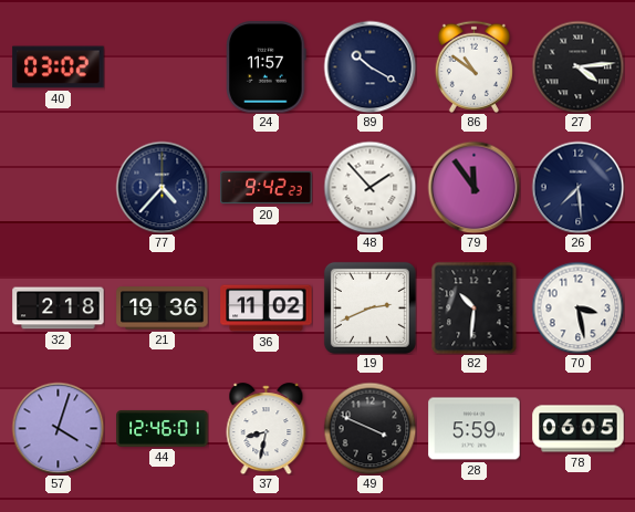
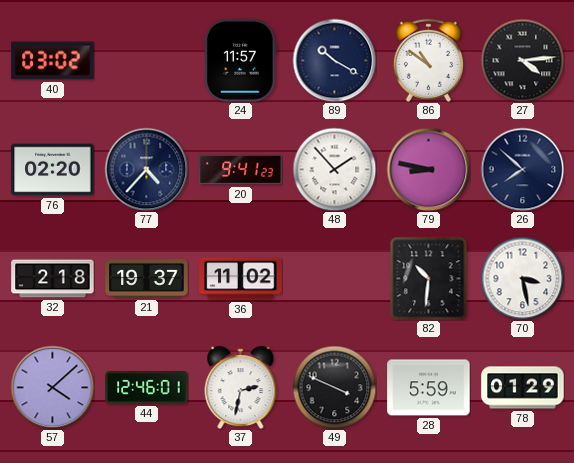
76: none -> 02:20
20: 9:42 -> 9:41
79: 11:54 -> 8:47
26: 7:29 -> 7:52
21: 19:36 -> 19:37
19: 2:41 -> none
57: 4:03 -> 4:08
37: 8:32 -> 2:32
78: 06:05 -> 01:29
